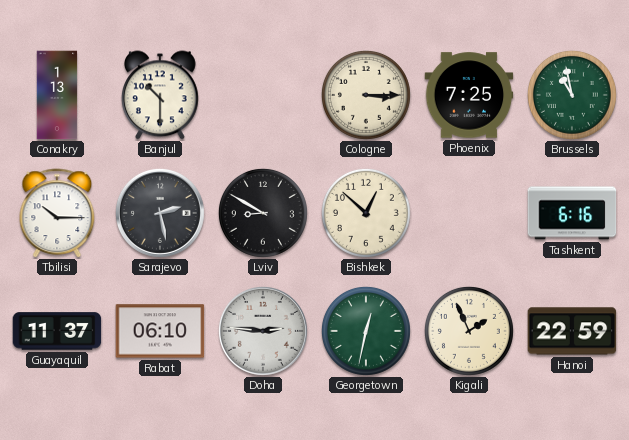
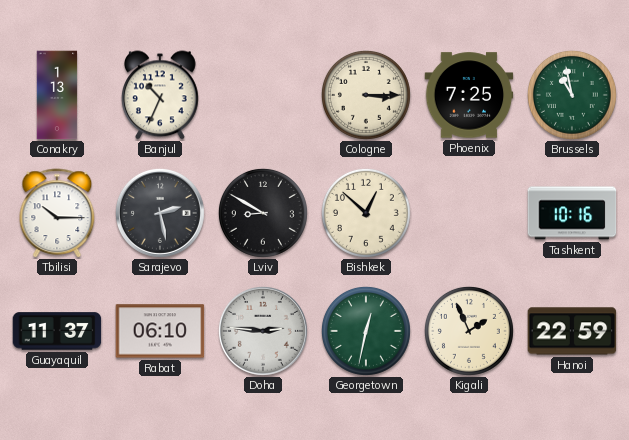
Banjul: 10:30 -> 10:34
Tashkent: 6:16 -> 10:16
